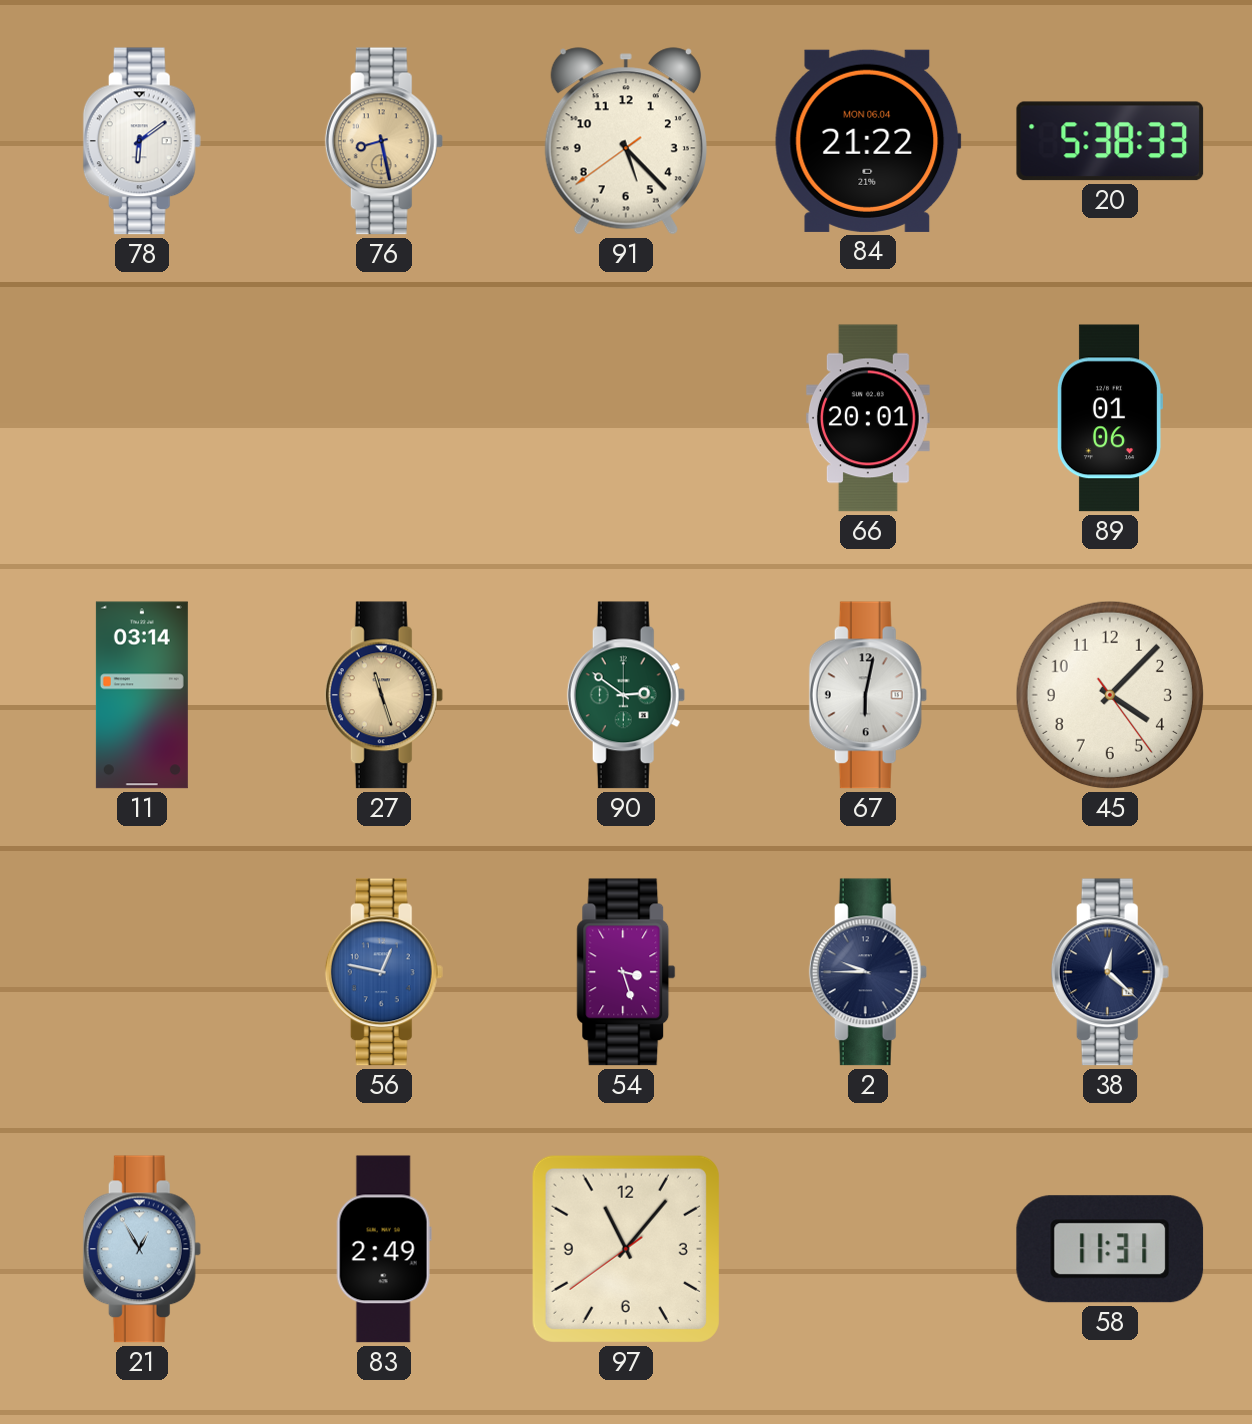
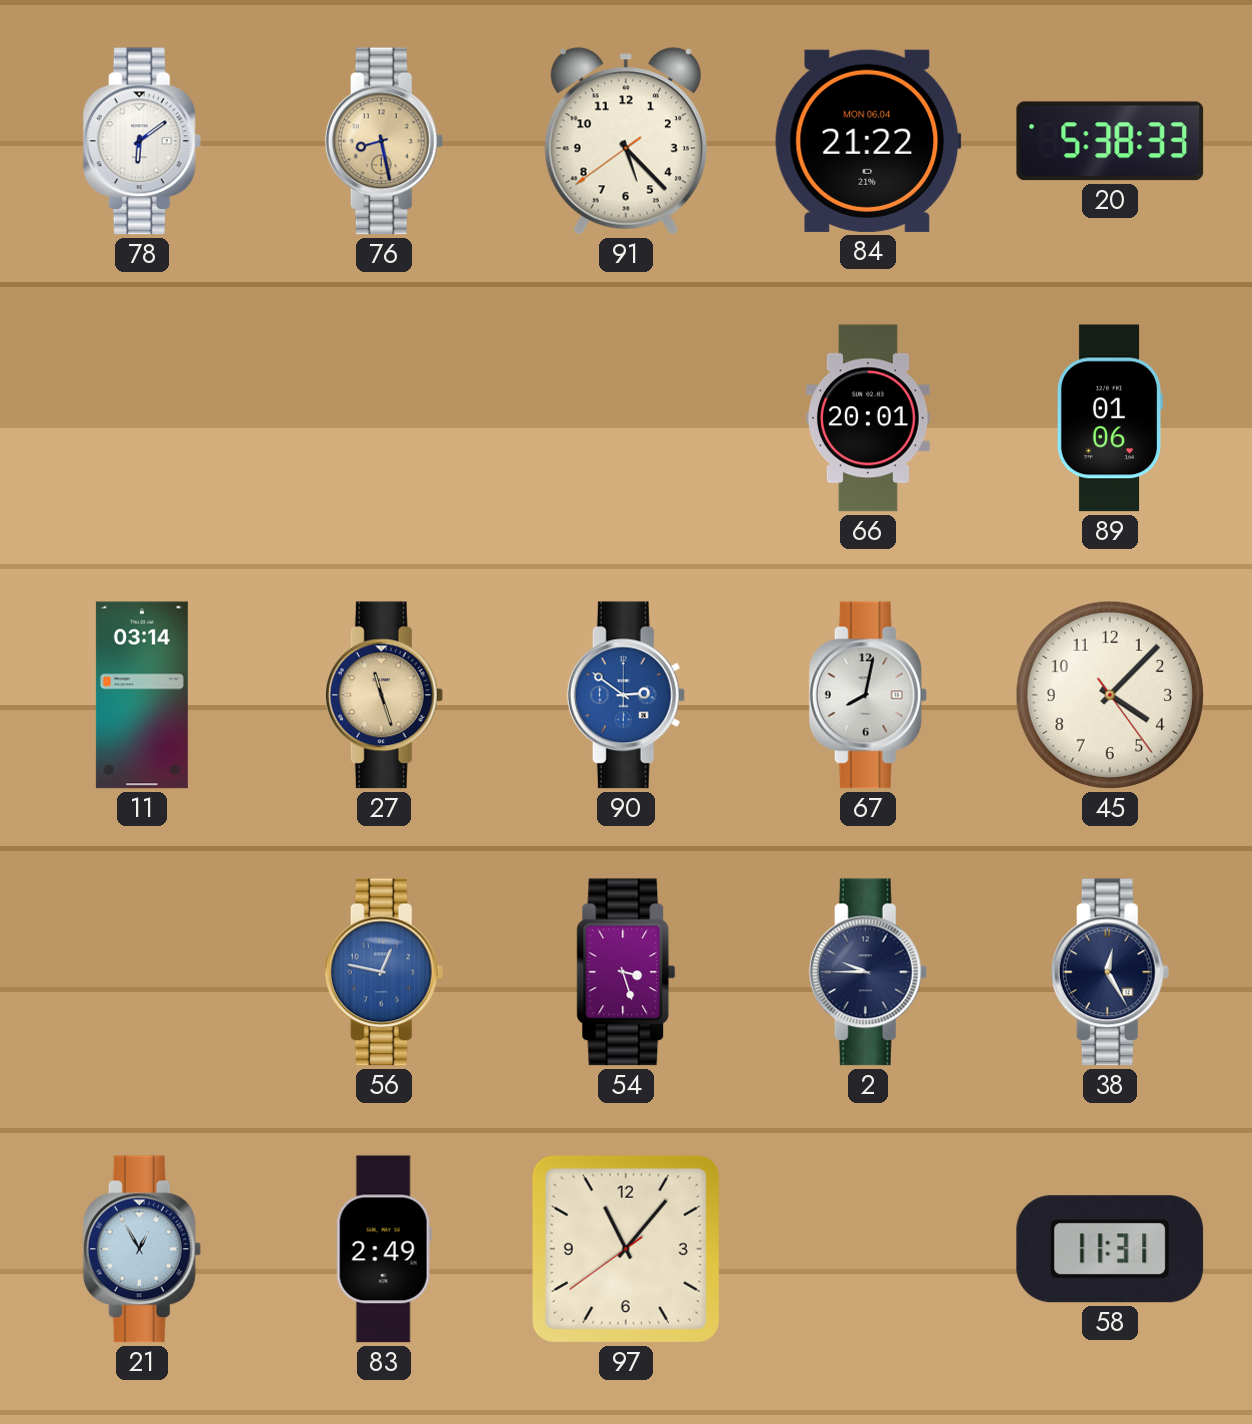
90 dial: green -> blue
67: 6:02 -> 8:02
38: 12:22 -> 12:25
